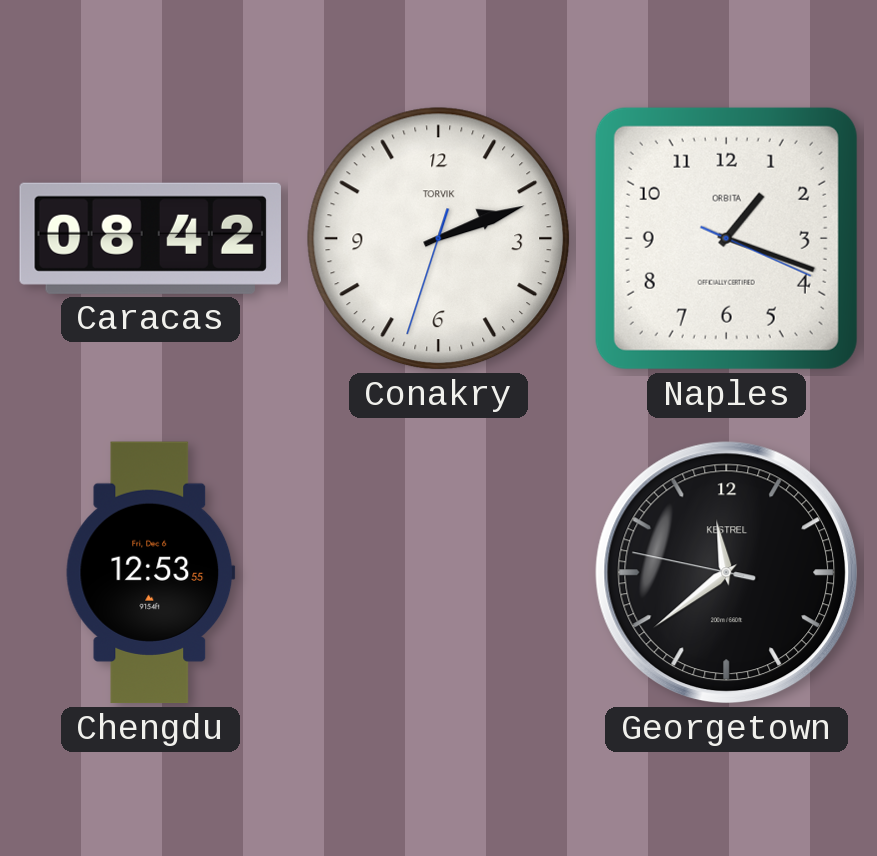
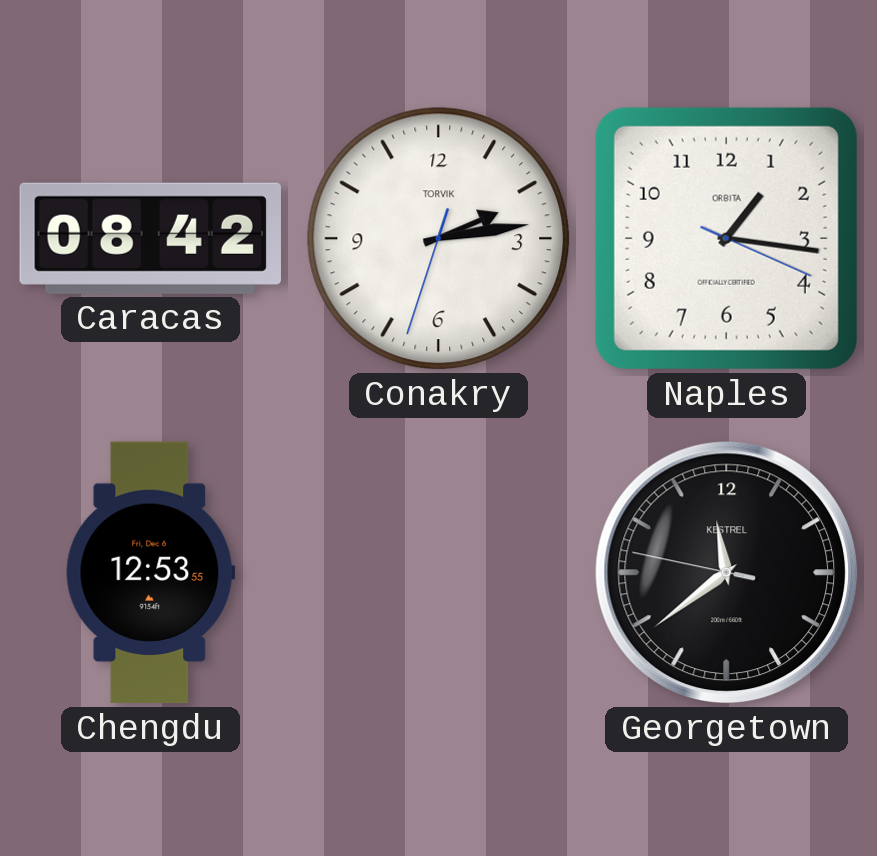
Conakry: 2:11 -> 2:13
Naples: 1:18 -> 1:16
